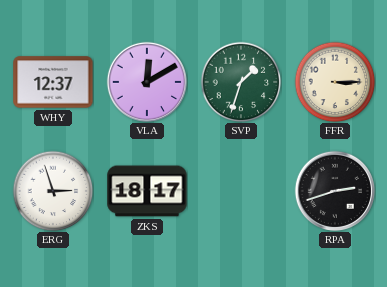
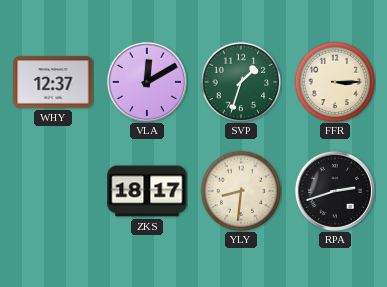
ERG: 2:57 -> none
YLY: none -> 8:31
